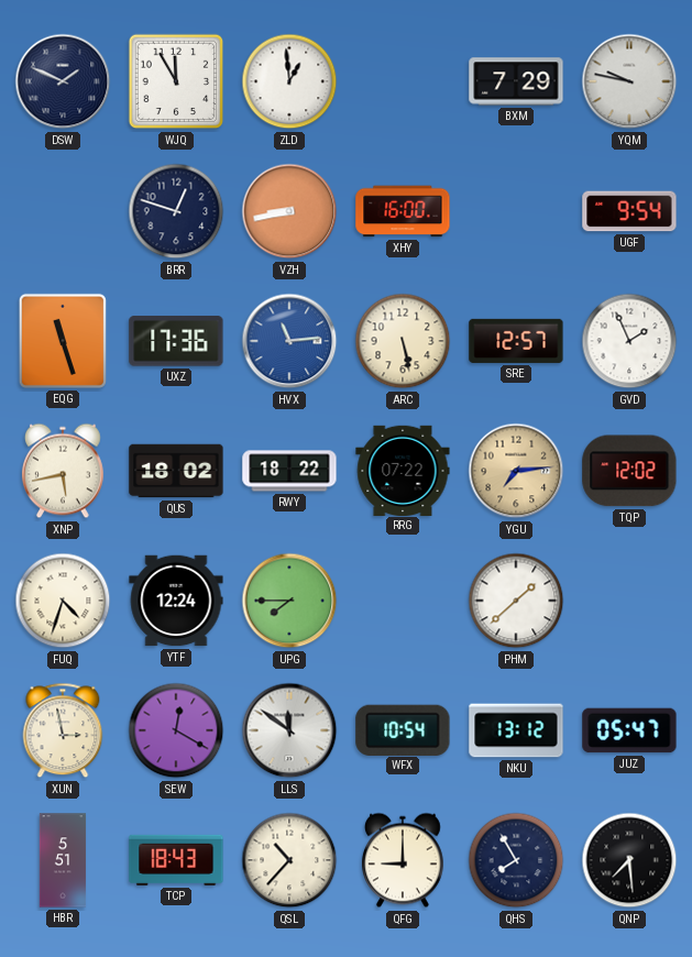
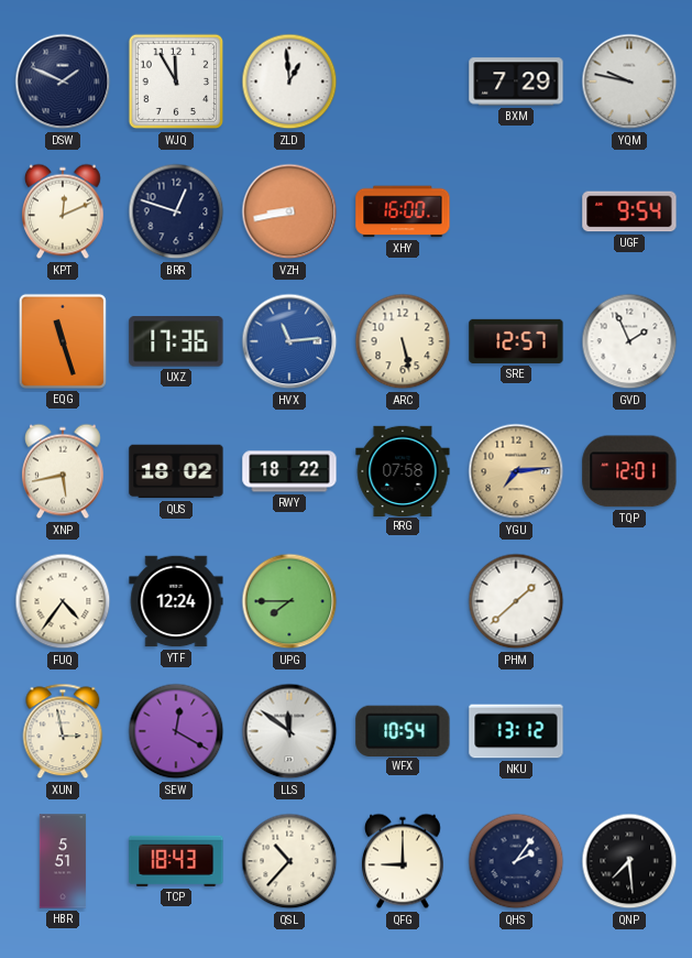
KPT: none -> 12:11
RRG: 07:22 -> 07:58
TQP: 12:02 -> 12:01
FUQ: 4:33 -> 4:36
JUZ: 05:47 -> none
QHS: 7:55 -> 2:06
